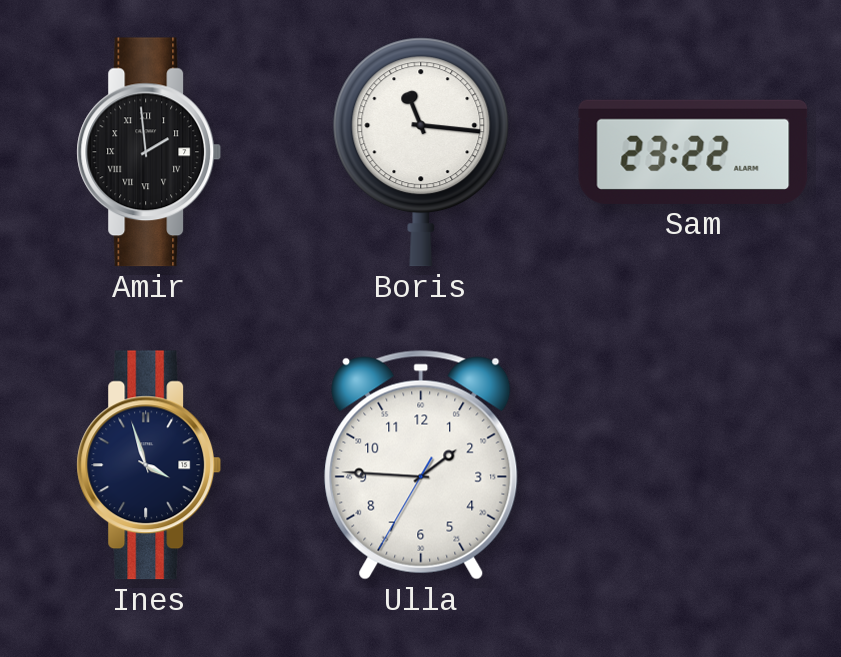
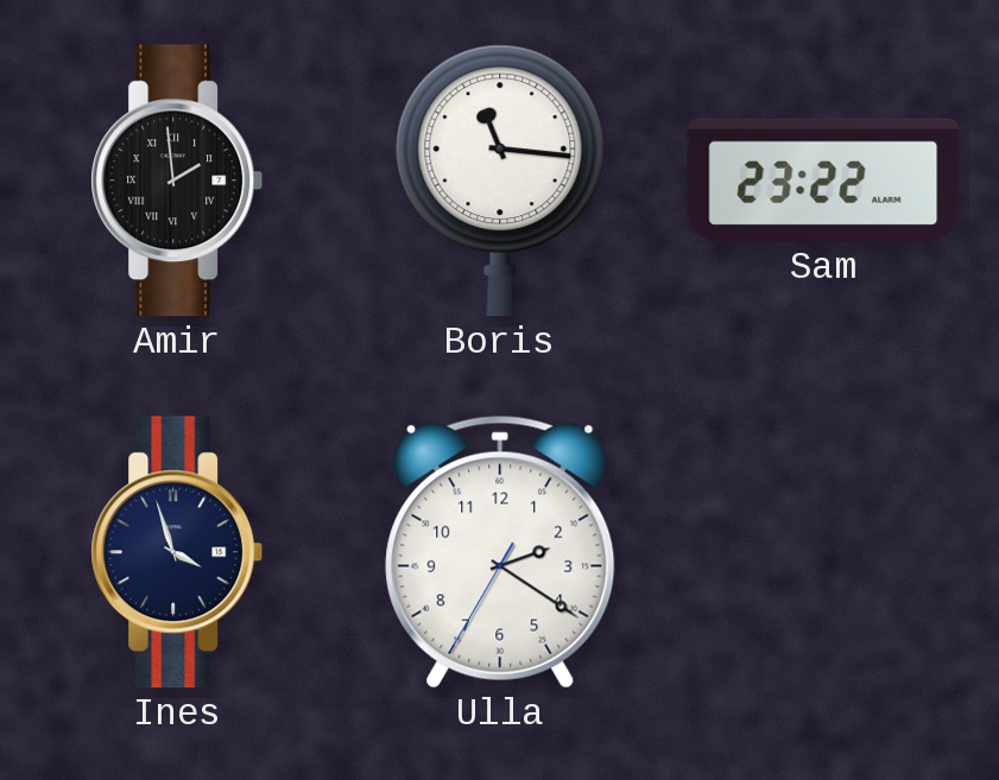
Ulla: 1:45 -> 2:20
